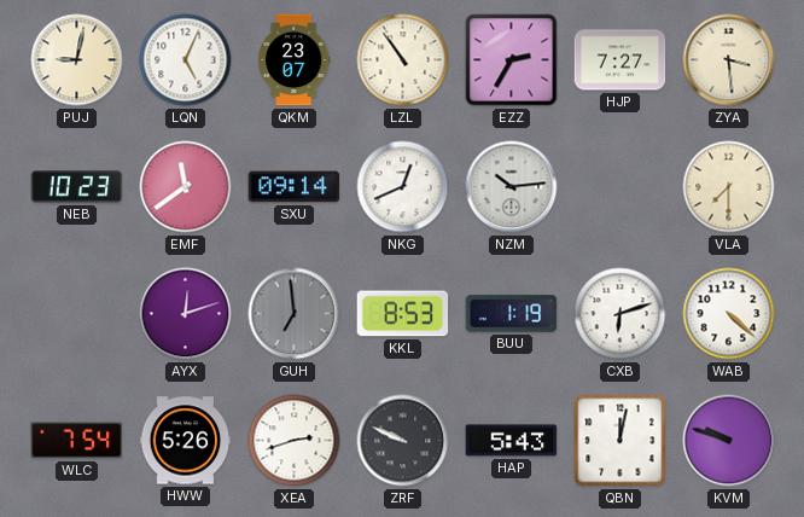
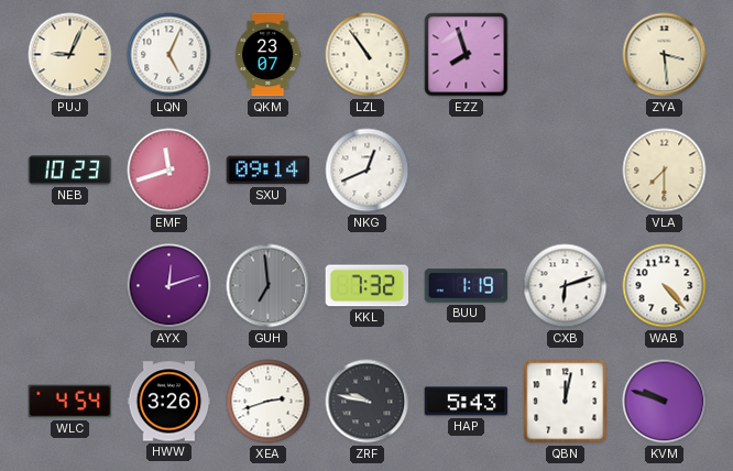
PUJ: 9:02 -> 9:04
EZZ: 2:35 -> 7:57
HJP: 7:27 -> none
EMF: 11:39 -> 11:42
NZM: 10:14 -> none
KKL: 8:53 -> 7:32
WAB: 4:22 -> 4:23
WLC: 7:54 -> 4:54
HWW: 5:26 -> 3:26
ZRF: 9:49 -> 9:47
